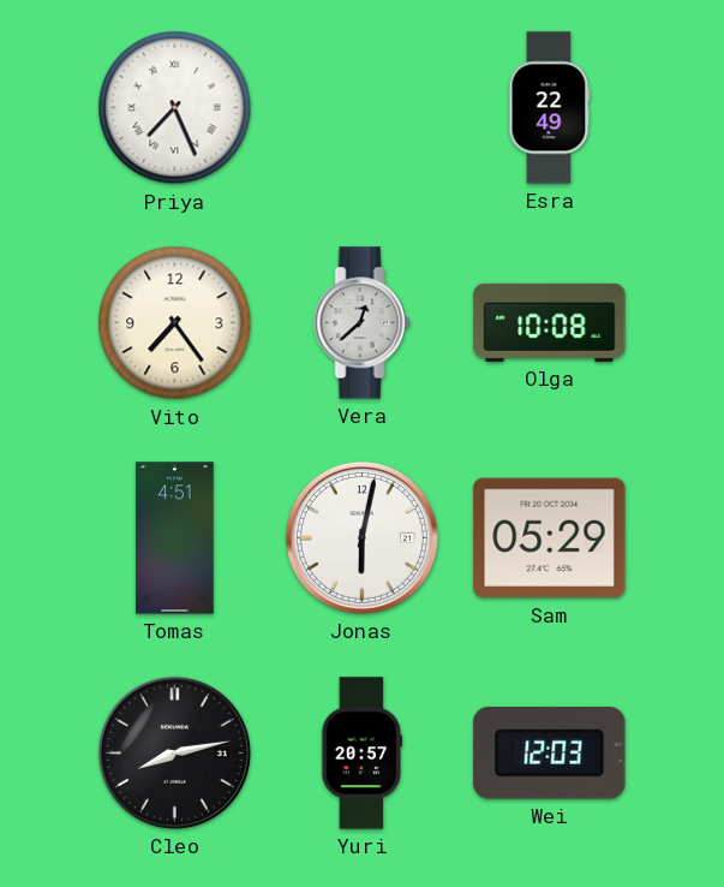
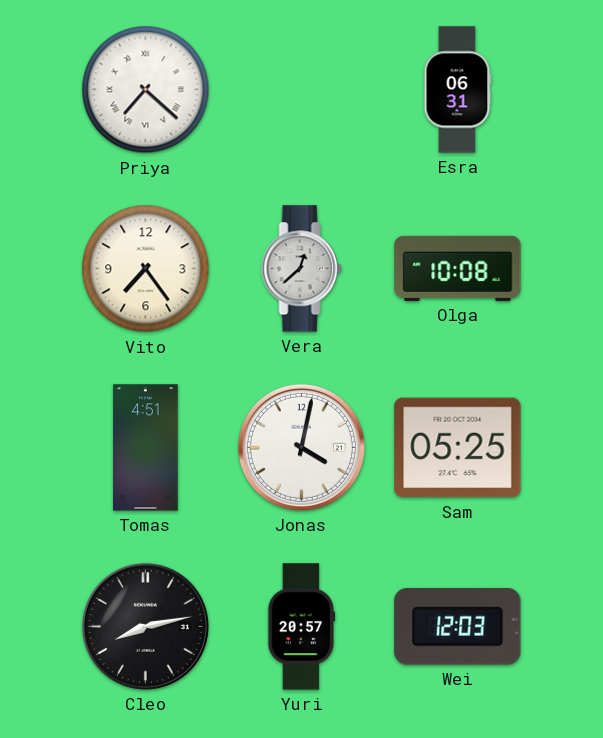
Priya: 7:26 -> 7:22
Esra: 22:49 -> 06:31
Jonas: 6:02 -> 4:02
Sam: 05:29 -> 05:25
